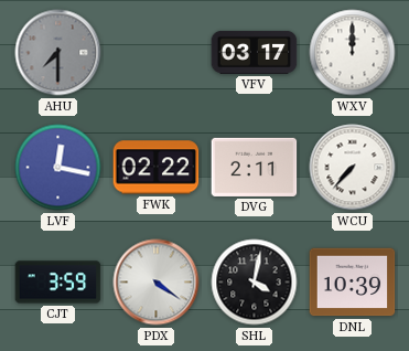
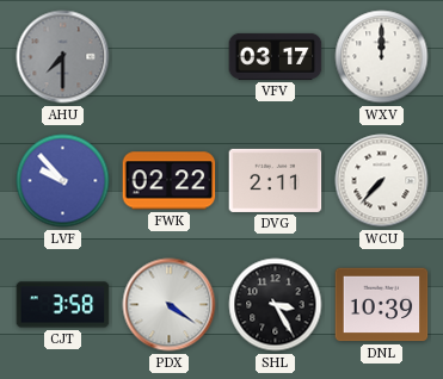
LVF: 12:17 -> 9:53
CJT: 3:59 -> 3:58
SHL: 4:02 -> 3:25
